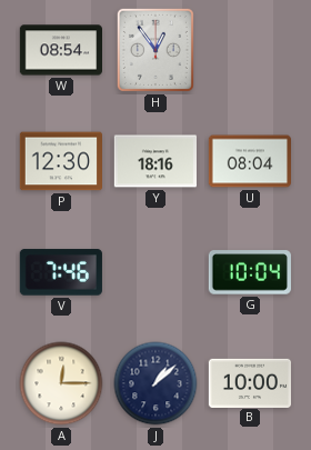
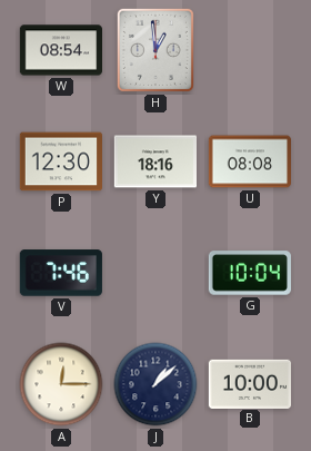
H: 12:54 -> 12:59
U: 08:04 -> 08:08
